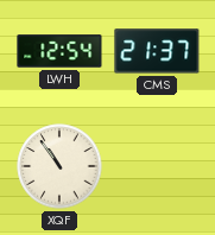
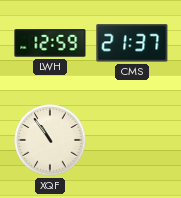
LWH: 12:54 -> 12:59
